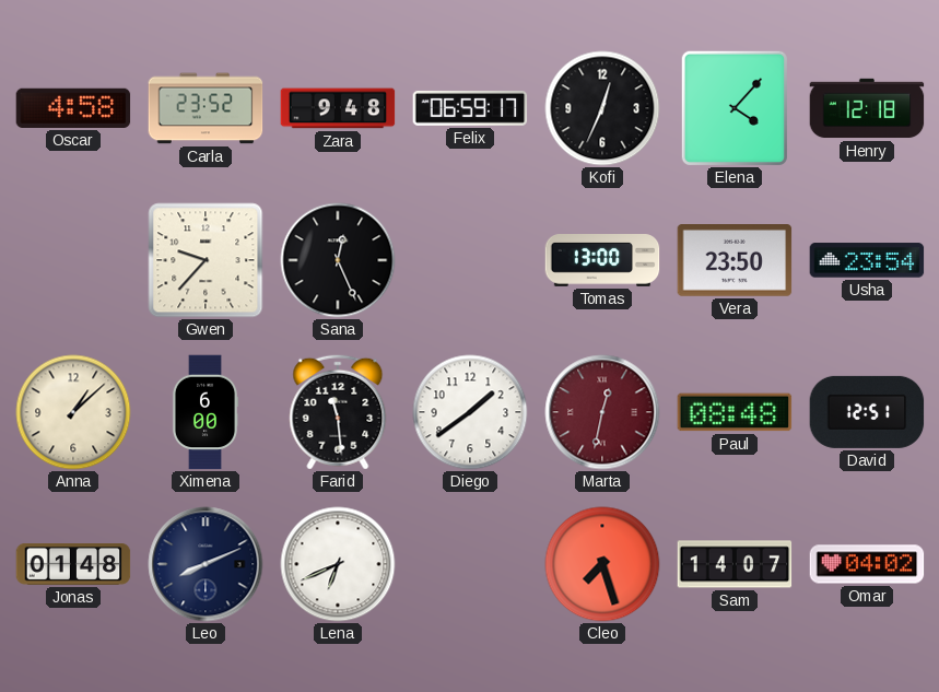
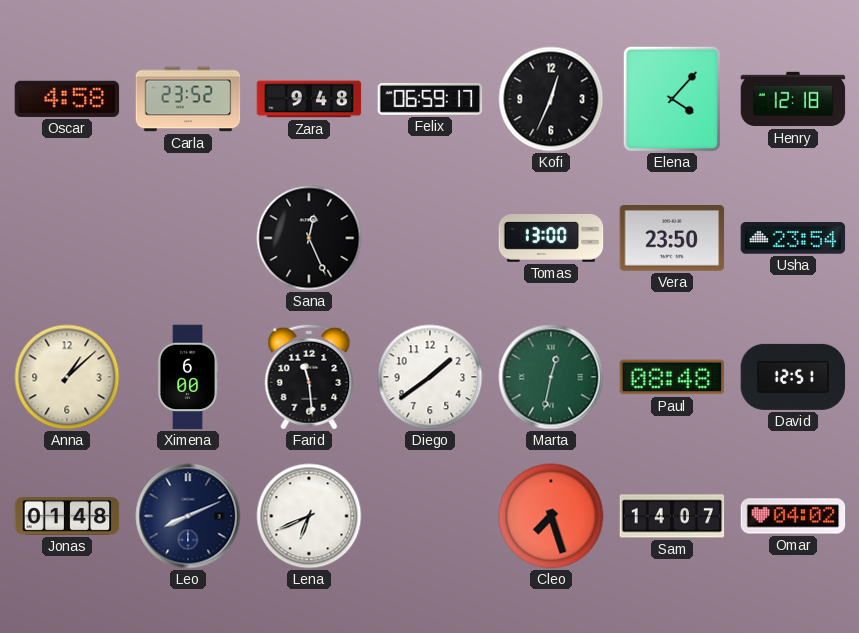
Gwen: 9:37 -> none
Marta dial: burgundy -> green
